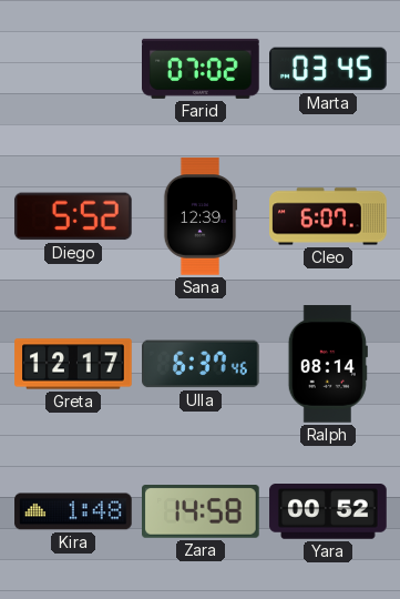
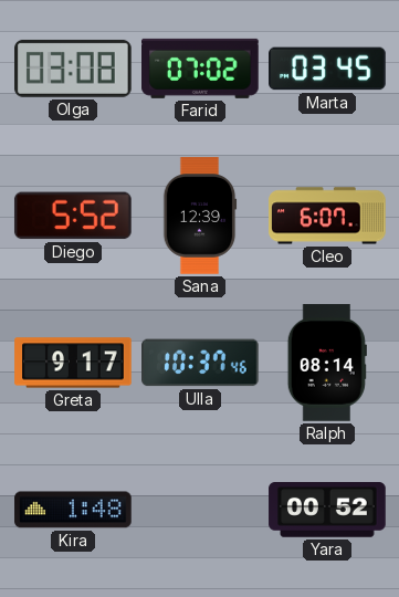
Olga: none -> 03:08
Greta: 12:17 -> 9:17
Ulla: 6:37 -> 10:37
Zara: 14:58 -> none
